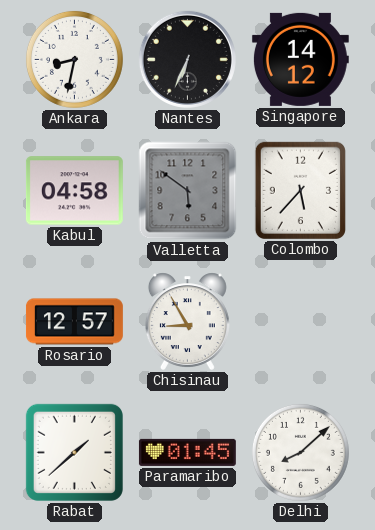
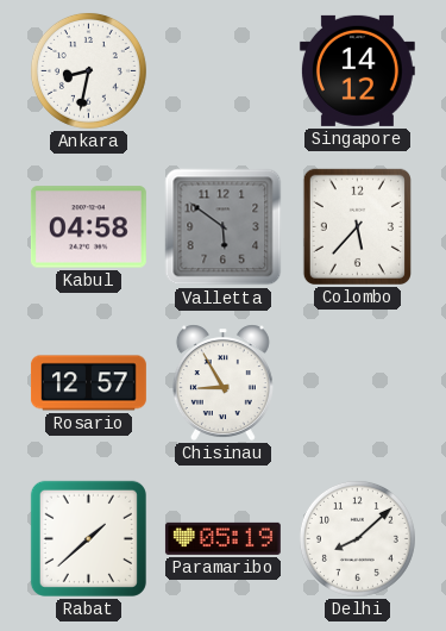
Nantes: 6:34 -> none
Paramaribo: 01:45 -> 05:19
